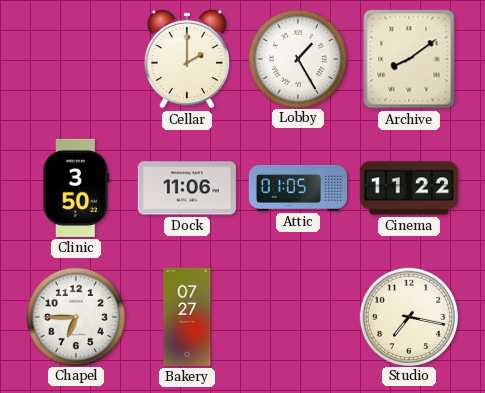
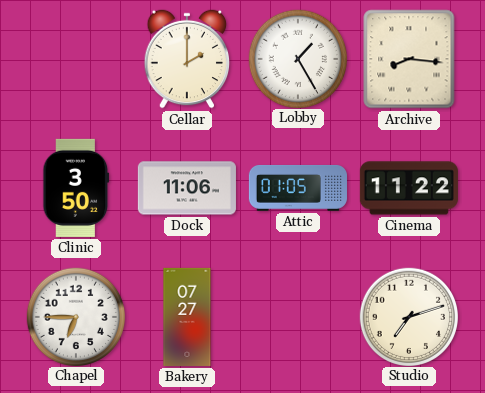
Archive: 8:09 -> 8:16
Studio: 7:17 -> 7:12
